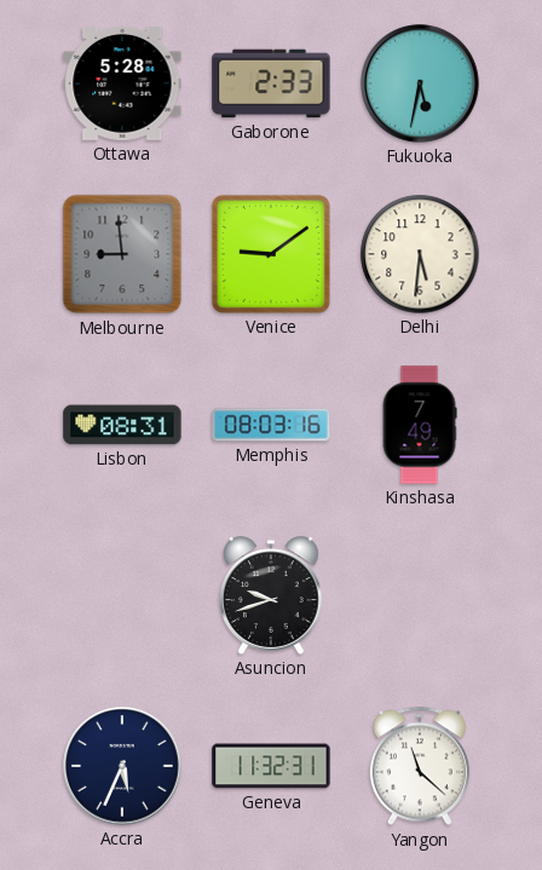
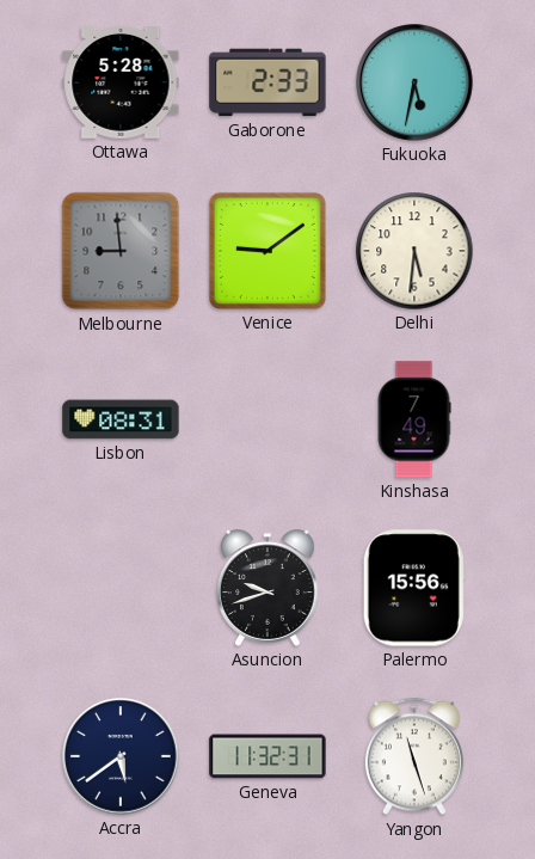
Memphis: 08:03 -> none
Palermo: none -> 15:56
Accra: 5:34 -> 5:39
Yangon: 11:22 -> 11:27
